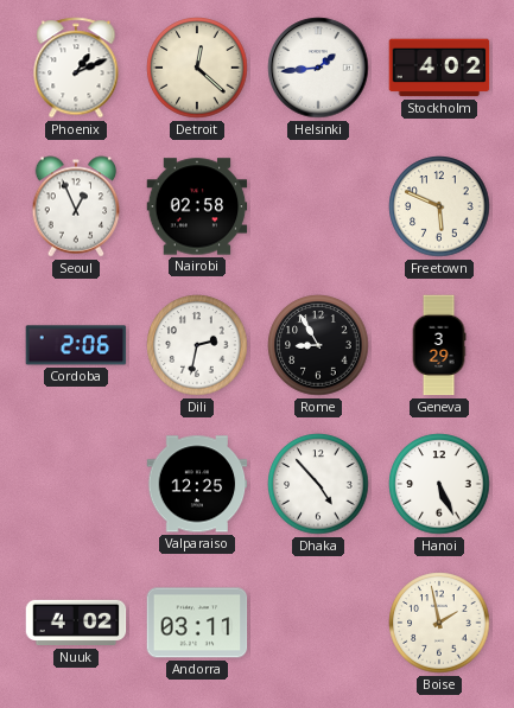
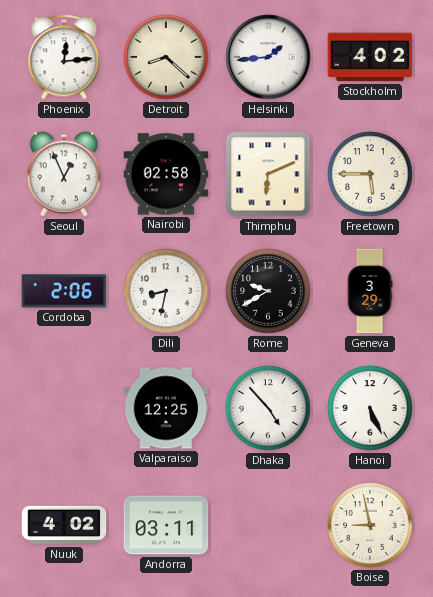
Phoenix: 1:11 -> 12:14
Detroit: 12:22 -> 8:22
Thimphu: none -> 6:11
Freetown: 5:49 -> 5:45
Dili: 2:32 -> 8:32
Rome: 8:55 -> 9:40
Boise: 1:58 -> 8:58
